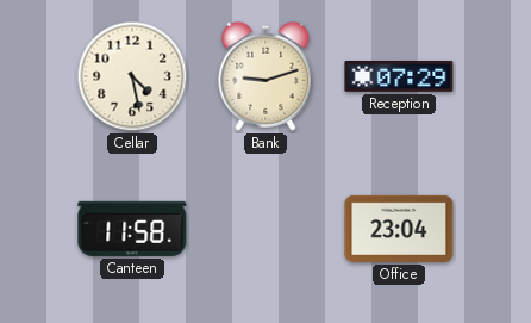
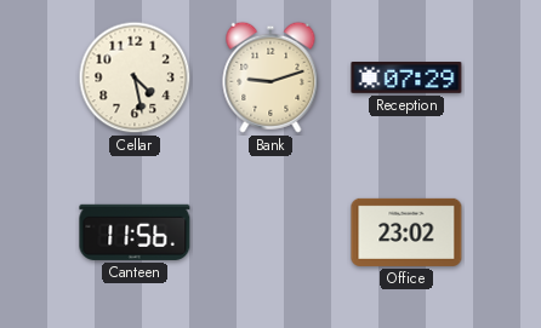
Canteen: 11:58 -> 11:56
Office: 23:04 -> 23:02
